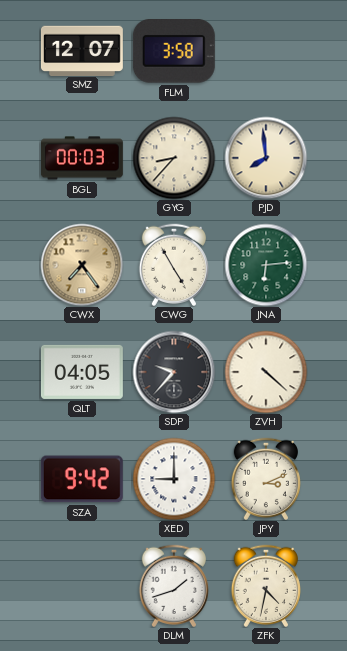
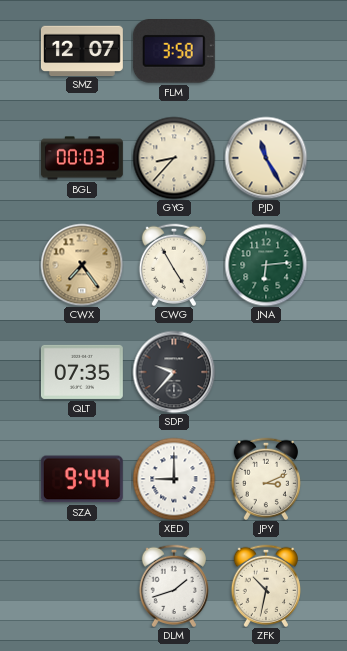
PJD: 7:59 -> 11:25
QLT: 04:05 -> 07:35
ZVH: 4:22 -> none
SZA: 9:42 -> 9:44
ZFK: 4:32 -> 10:32
